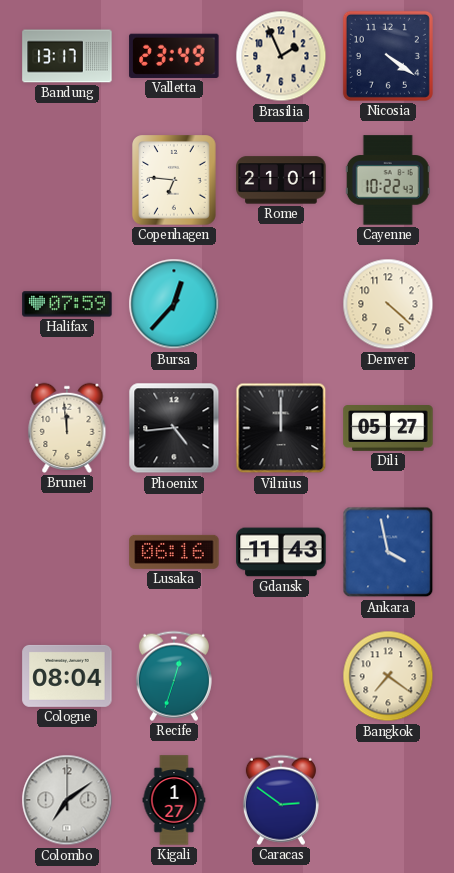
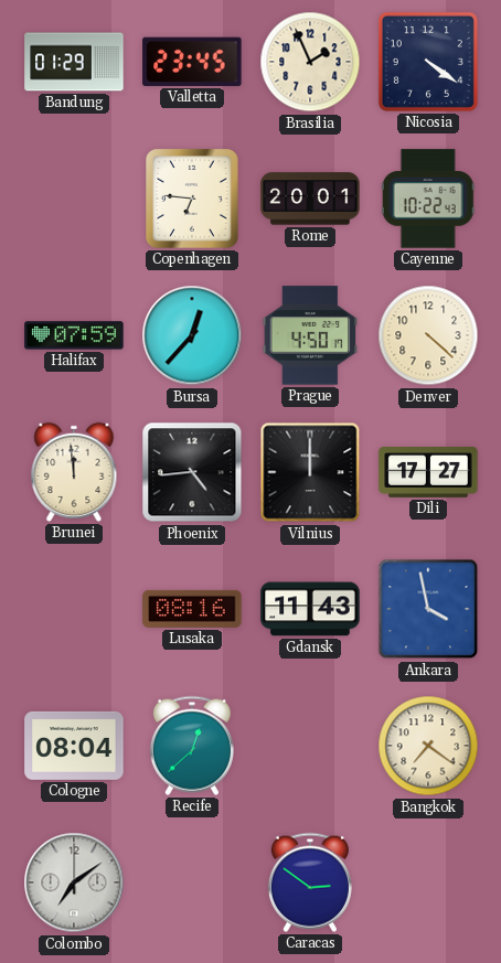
Bandung: 13:17 -> 01:29
Valletta: 23:49 -> 23:45
Rome: 21:01 -> 20:01
Prague: none -> 4:50
Dili: 05:27 -> 17:27
Lusaka: 06:16 -> 08:16
Recife: 12:33 -> 12:38
Kigali: 1:27 -> none
